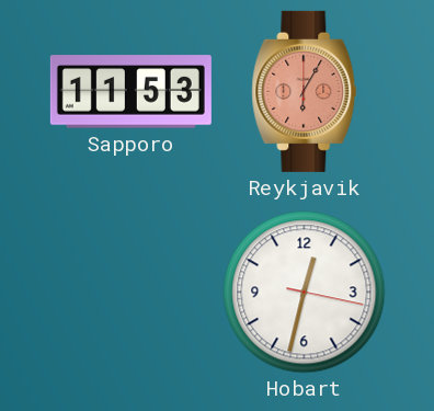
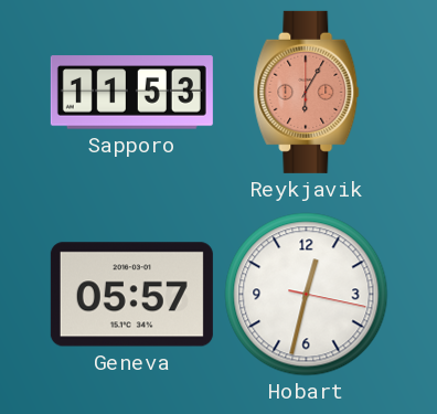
Geneva: none -> 05:57
